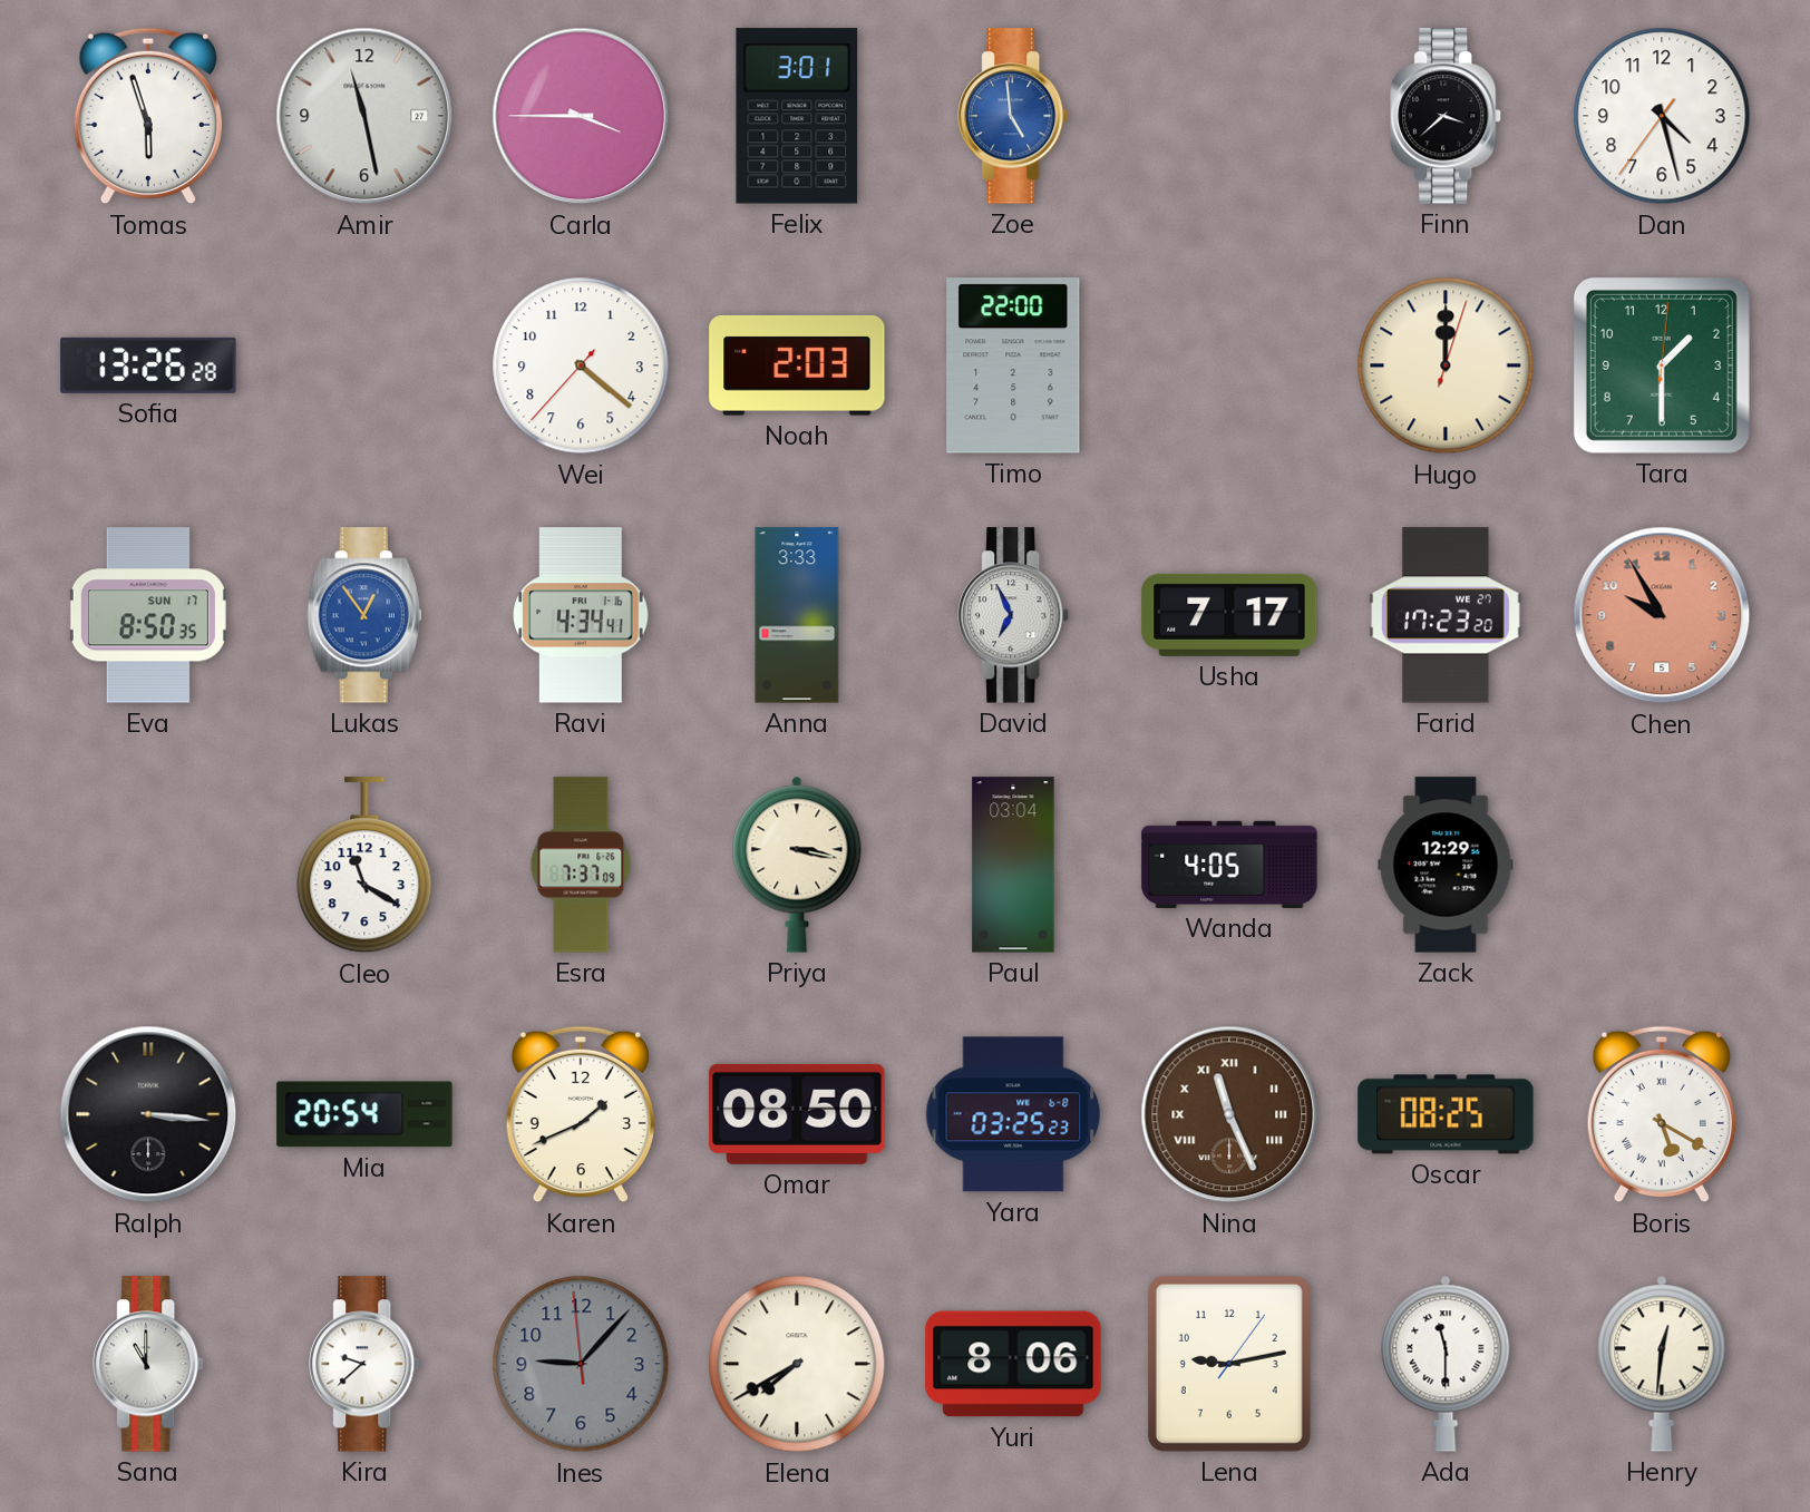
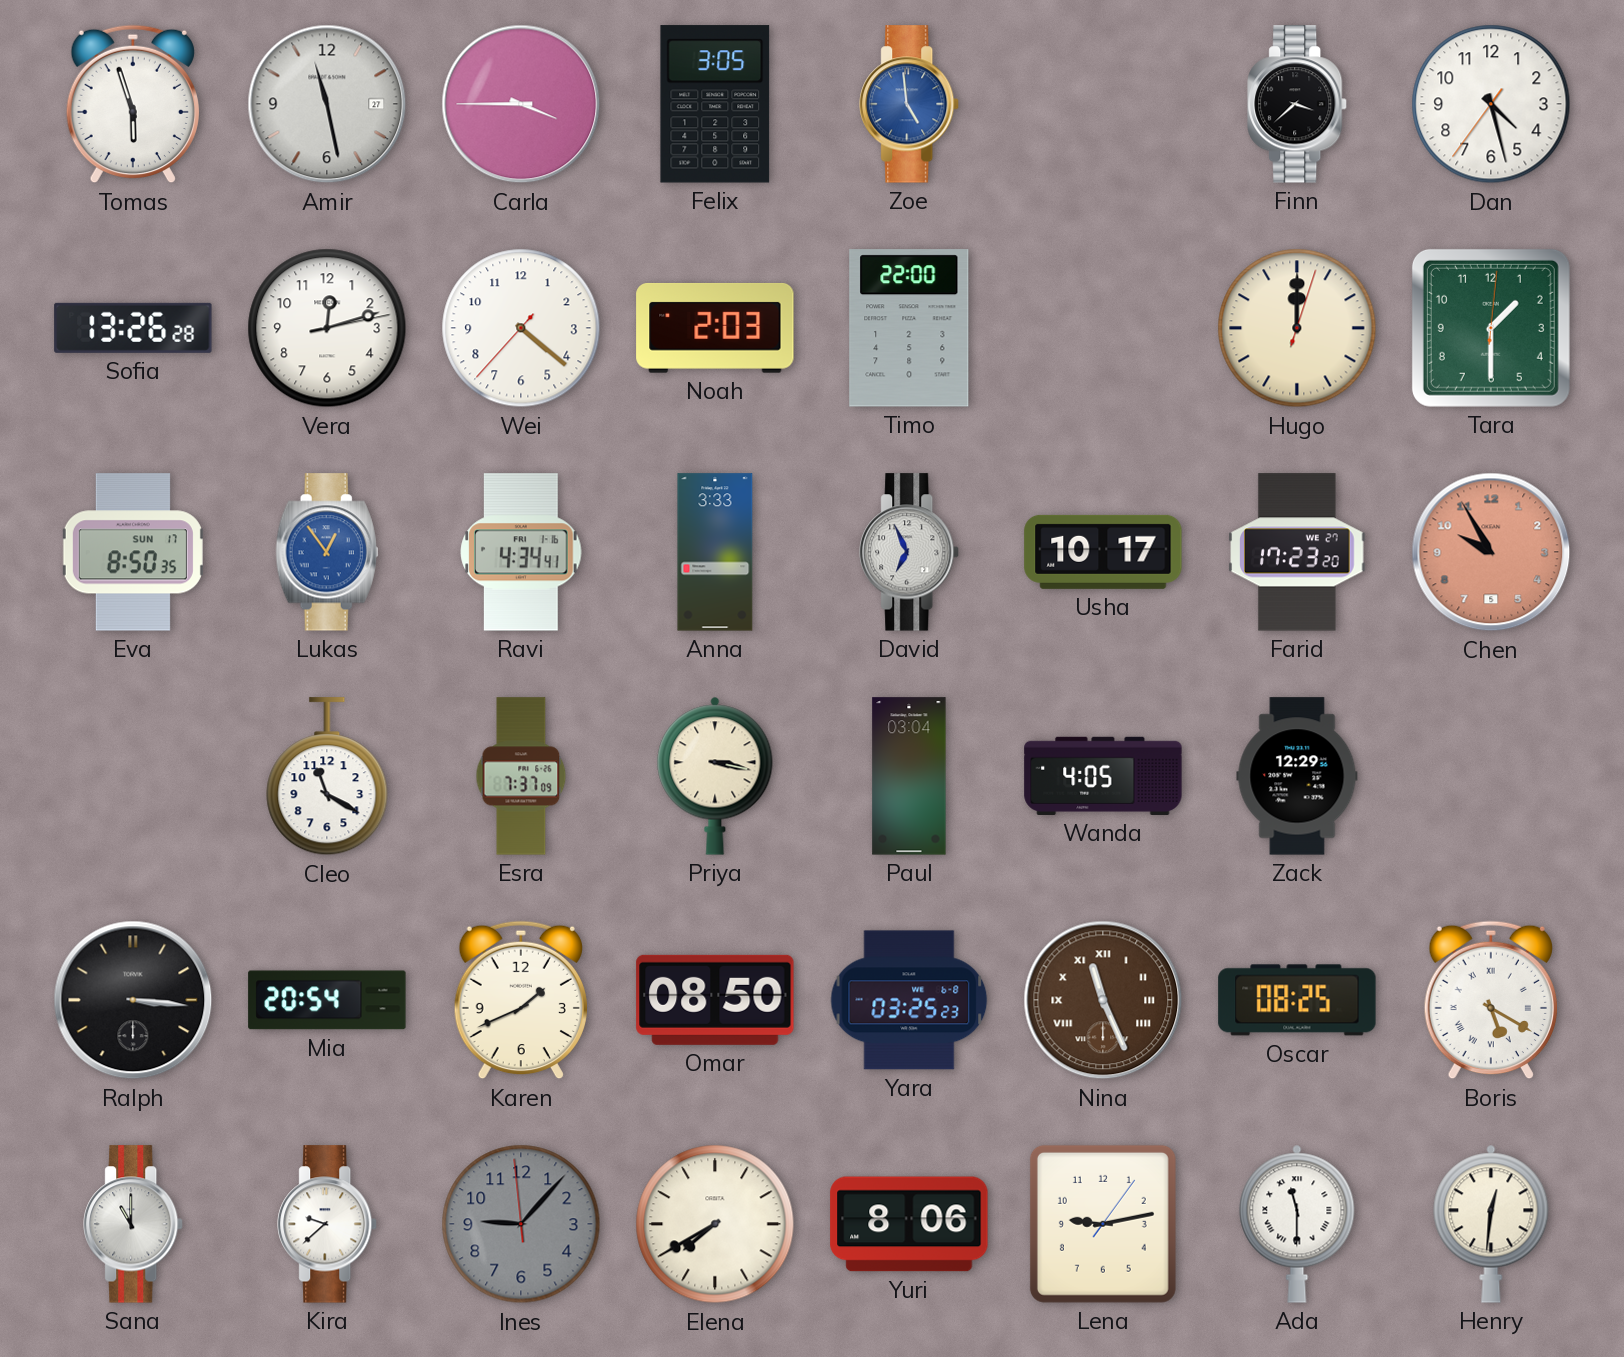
Felix: 3:01 -> 3:05
Vera: none -> 12:12
Usha: 7:17 -> 10:17
